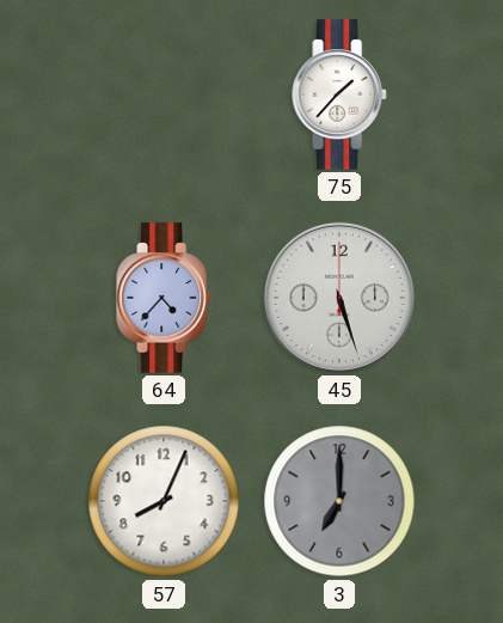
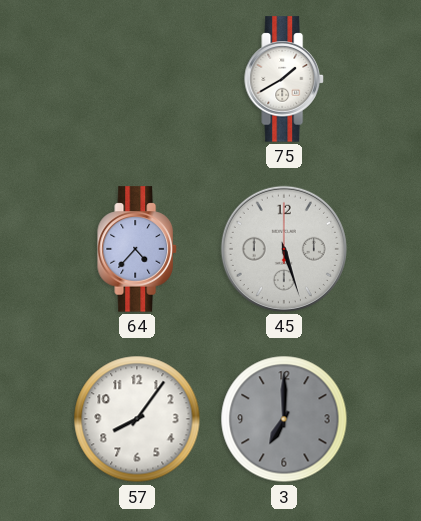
75: 1:37 -> 1:40
57: 8:04 -> 8:06
